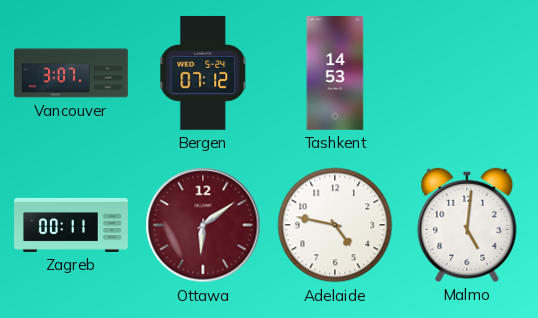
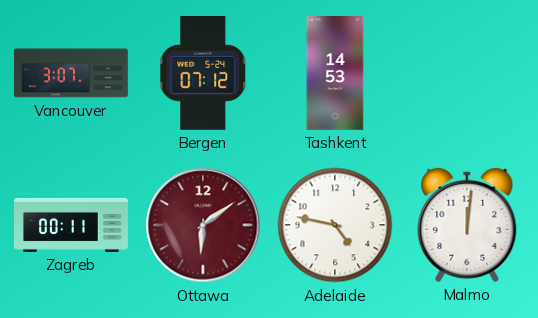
Malmo: 5:01 -> 12:01
